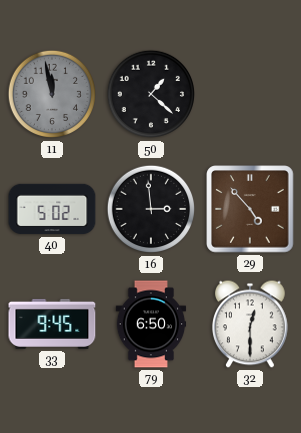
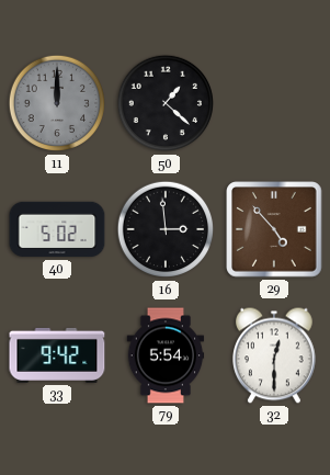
11: 11:58 -> 12:00
33: 9:45 -> 9:42
79: 6:50 -> 5:54
